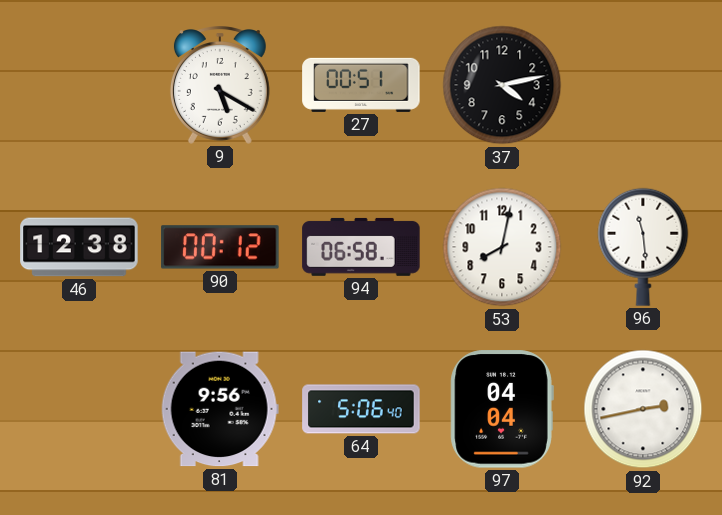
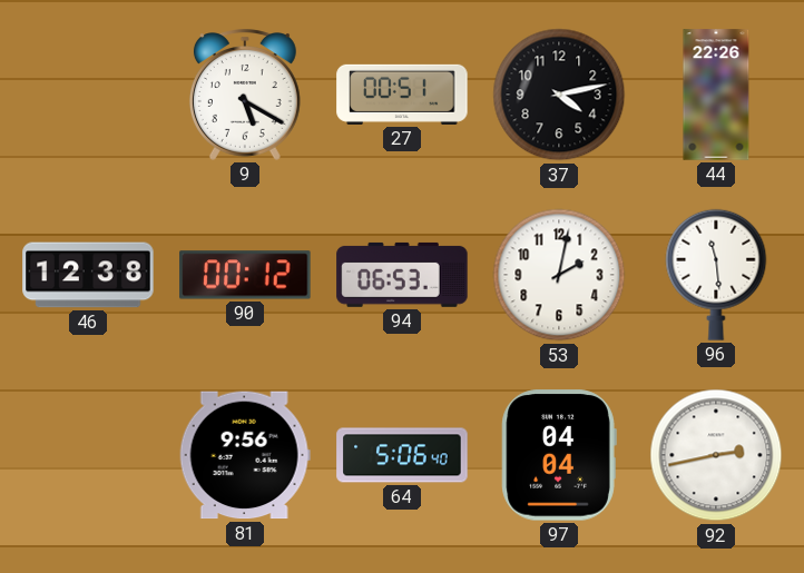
44: none -> 22:26
94: 06:58 -> 06:53
53: 8:02 -> 2:02
